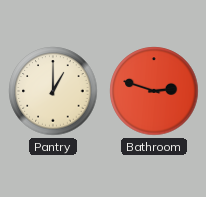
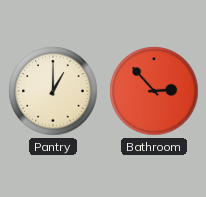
Bathroom: 2:48 -> 2:53
